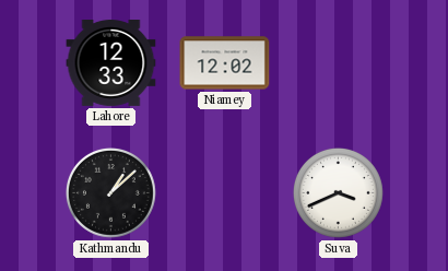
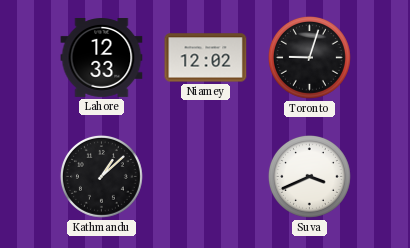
Toronto: none -> 9:03
